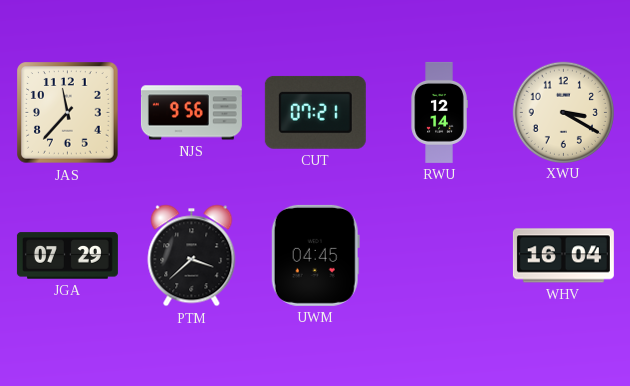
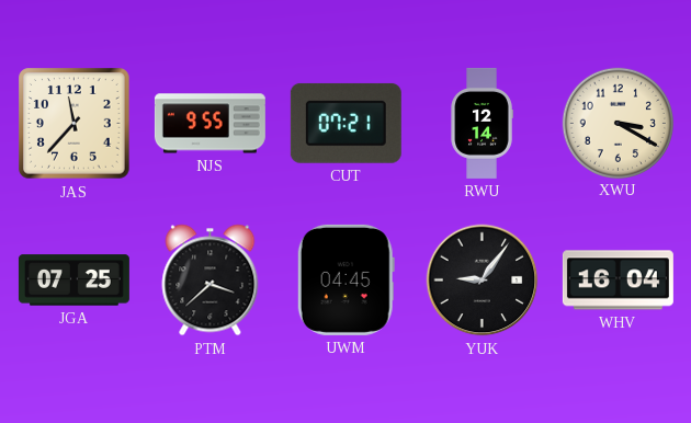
NJS: 9:56 -> 9:55
JGA: 07:29 -> 07:25
YUK: none -> 9:06
